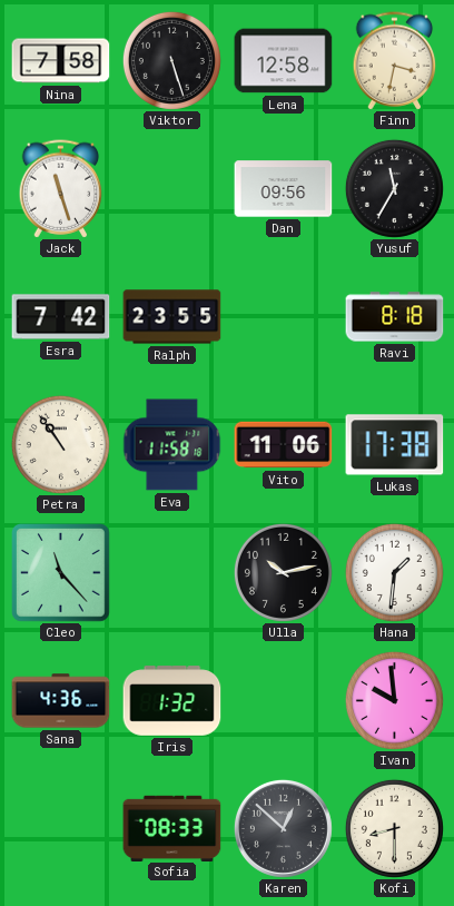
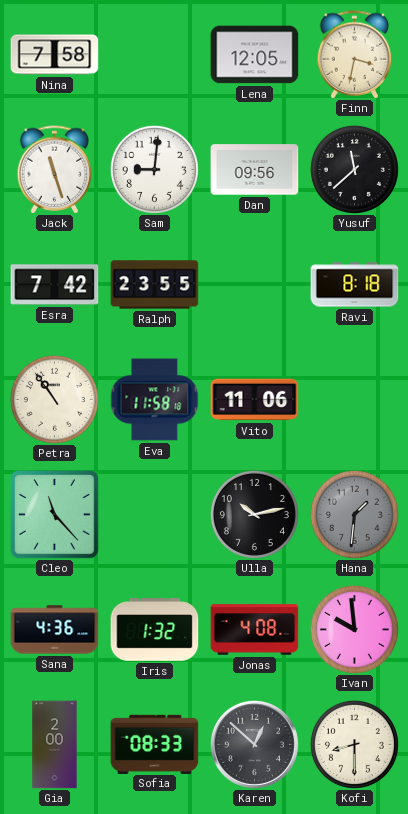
Viktor: 5:27 -> none
Lena: 12:58 -> 12:05
Sam: none -> 9:01
Yusuf: 11:35 -> 11:38
Lukas: 17:38 -> none
Hana dial: white -> grey
Jonas: none -> 4:08
Gia: none -> 2:00
